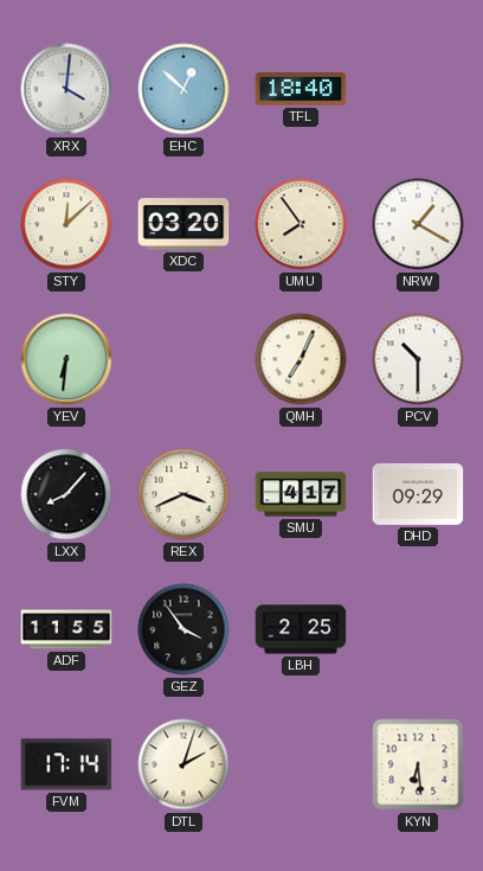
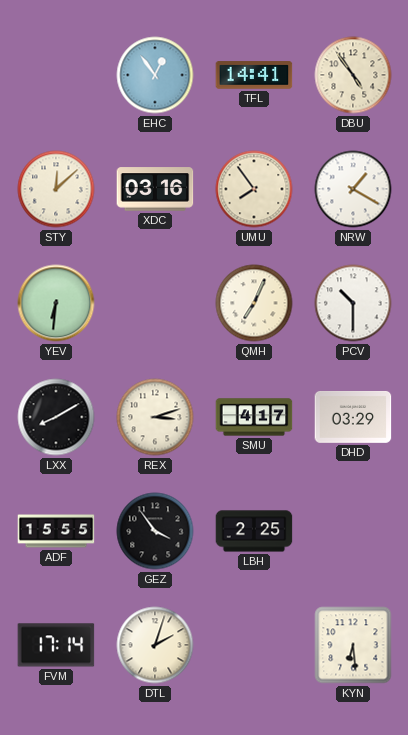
XRX: 4:01 -> none
EHC: 12:52 -> 12:54
TFL: 18:40 -> 14:41
DBU: none -> 4:54
XDC: 03:20 -> 03:16
LXX: 8:07 -> 8:10
REX: 3:41 -> 3:12
DHD: 09:29 -> 03:29
ADF: 11:55 -> 15:55
